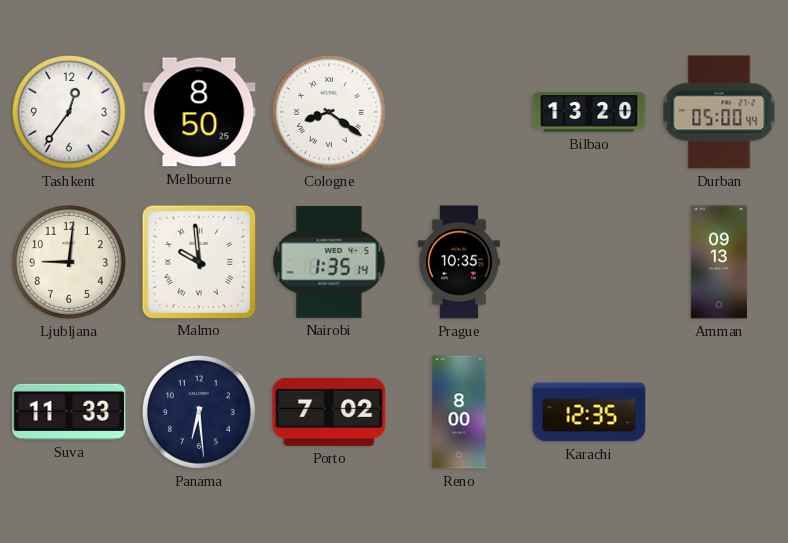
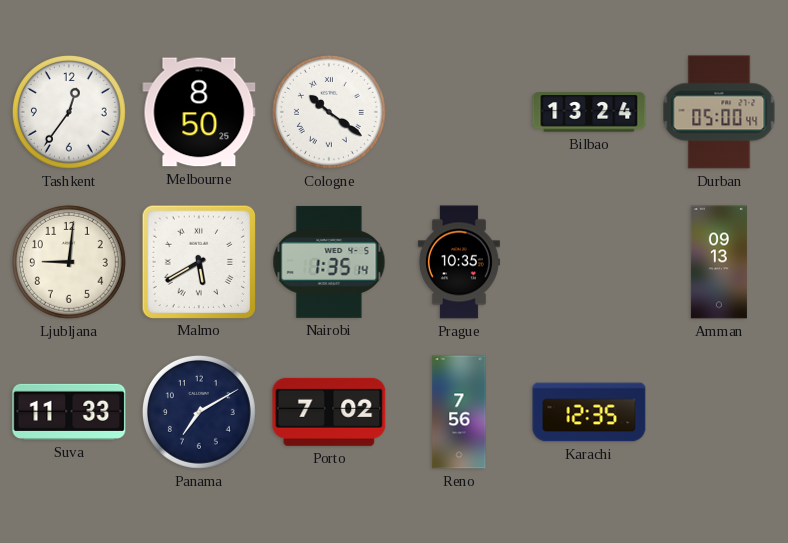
Cologne: 8:21 -> 10:21
Bilbao: 13:20 -> 13:24
Malmo: 9:59 -> 5:40
Panama: 6:29 -> 7:10
Reno: 8:00 -> 7:56
